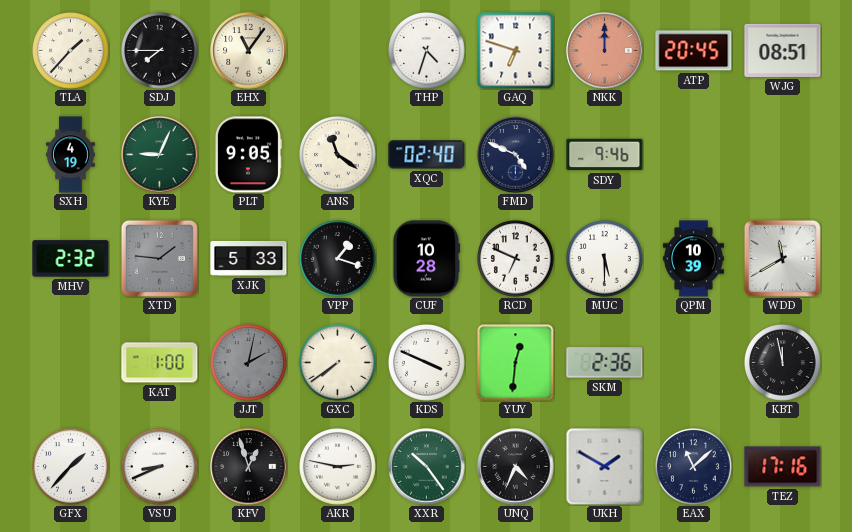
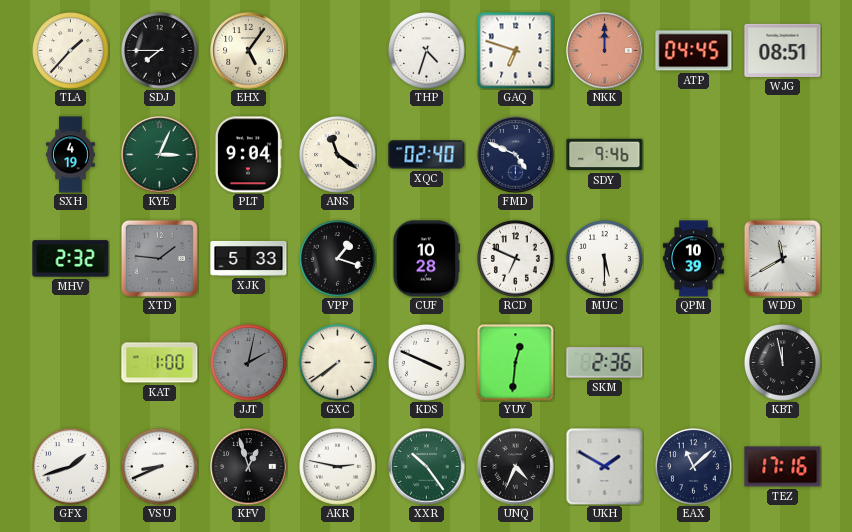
EHX: 11:06 -> 5:06
ATP: 20:45 -> 04:45
KYE: 9:04 -> 3:04
PLT: 9:05 -> 9:04
GFX: 1:37 -> 1:42
